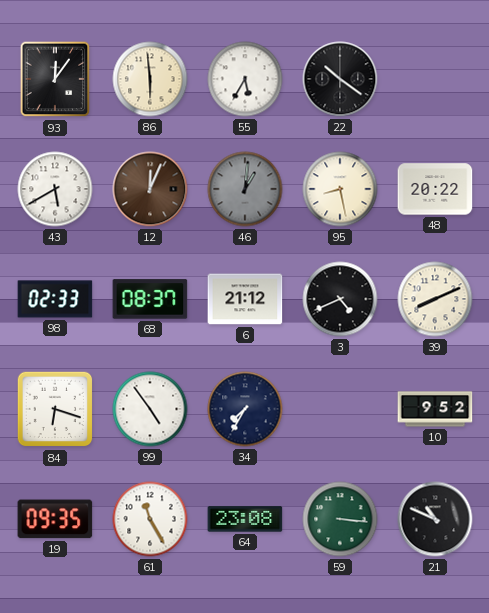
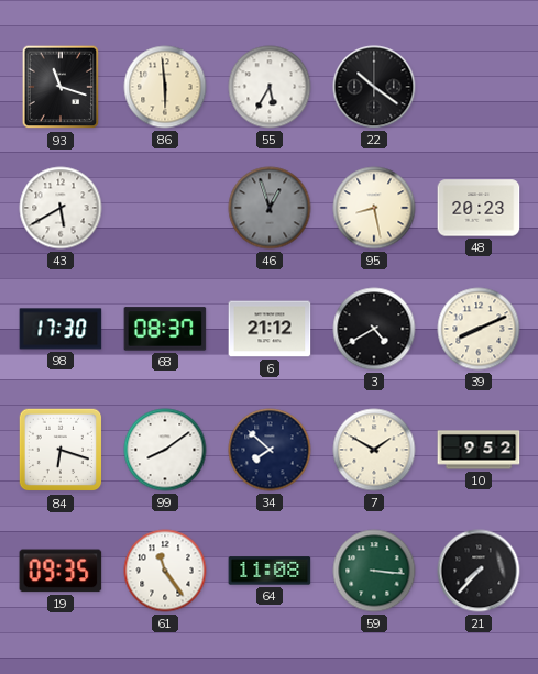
93: 12:06 -> 11:18
12: 12:04 -> none
46: 1:01 -> 12:57
48: 20:22 -> 20:23
98: 02:33 -> 17:30
3: 4:41 -> 4:40
99: 4:54 -> 8:09
34: 7:35 -> 7:52
7: none -> 1:50
61: 11:25 -> 11:24
64: 23:08 -> 11:08
21: 10:49 -> 7:37
